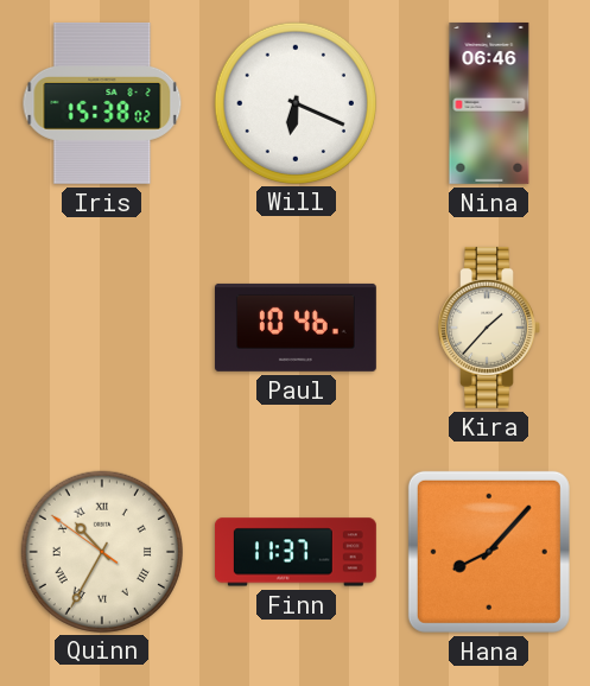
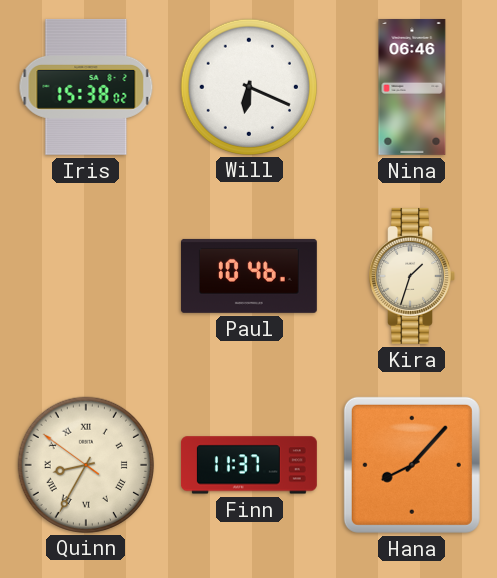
Kira: 1:37 -> 1:33
Quinn: 10:34 -> 8:34
